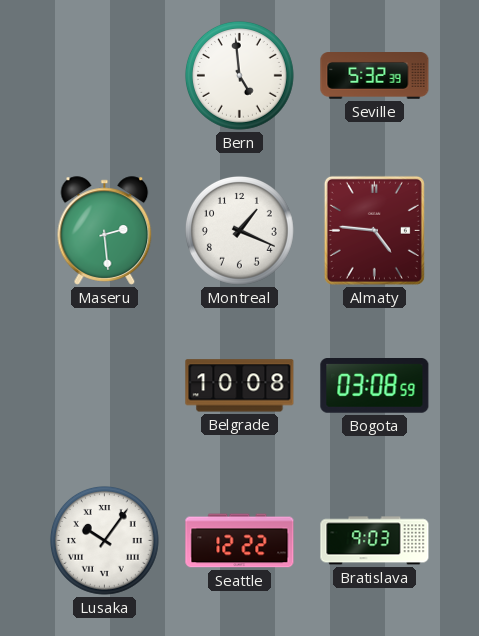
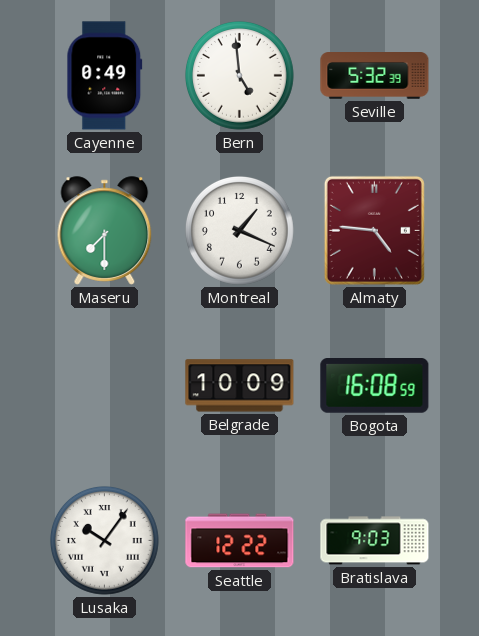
Cayenne: none -> 0:49
Maseru: 2:29 -> 7:30
Belgrade: 10:08 -> 10:09
Bogota: 03:08 -> 16:08
